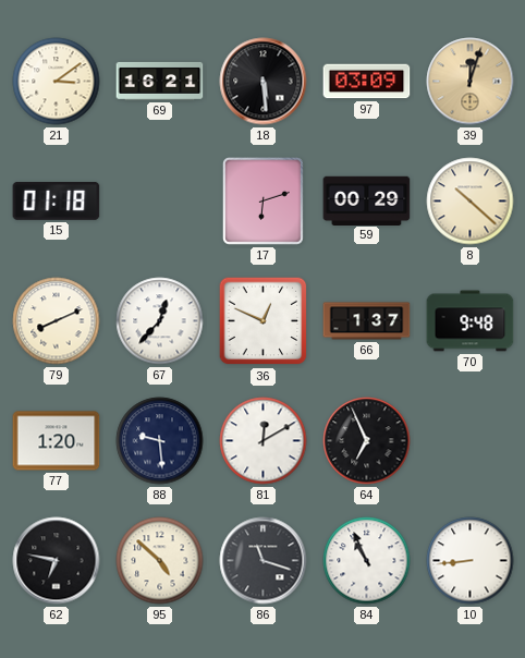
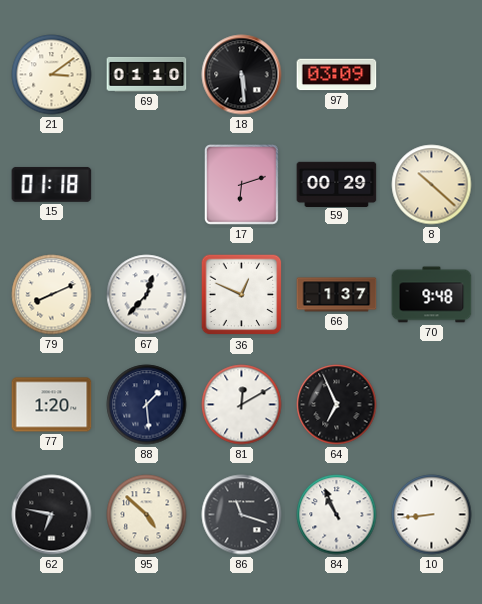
69: 16:21 -> 01:10
39: 12:03 -> none
88: 9:29 -> 1:29
